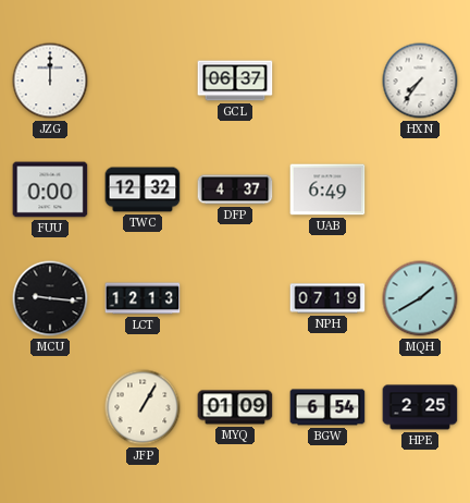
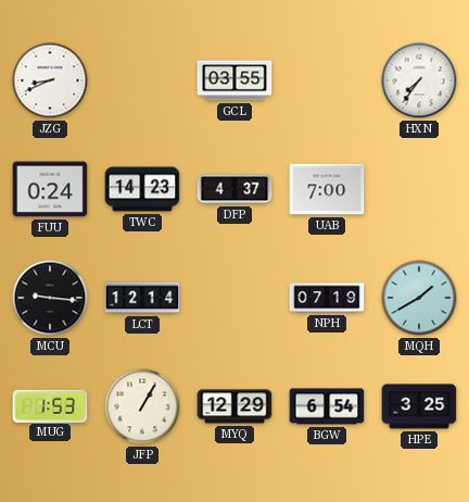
JZG: 12:00 -> 8:41
GCL: 06:37 -> 03:55
FUU: 0:00 -> 0:24
TWC: 12:32 -> 14:23
UAB: 6:49 -> 7:00
LCT: 12:13 -> 12:14
MUG: none -> 1:53
MYQ: 01:09 -> 12:29
HPE: 2:25 -> 3:25
